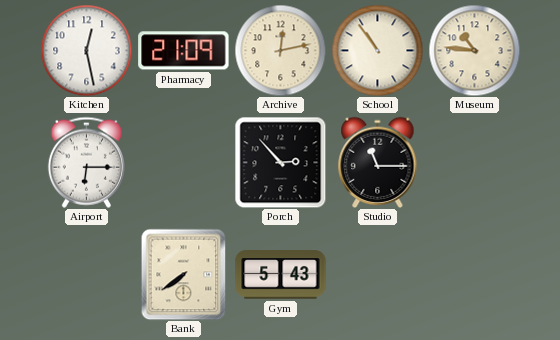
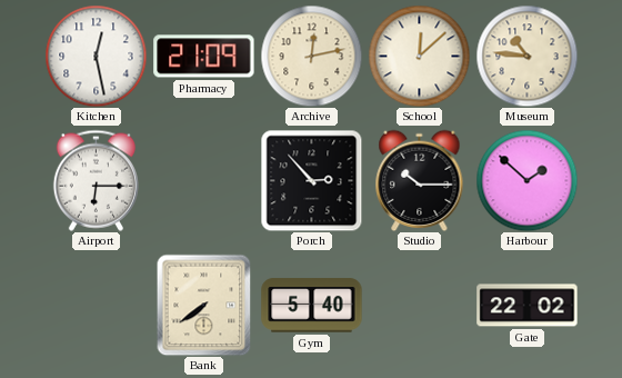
School: 10:54 -> 12:08
Studio: 11:15 -> 10:15
Harbour: none -> 1:52
Gym: 5:43 -> 5:40
Gate: none -> 22:02
